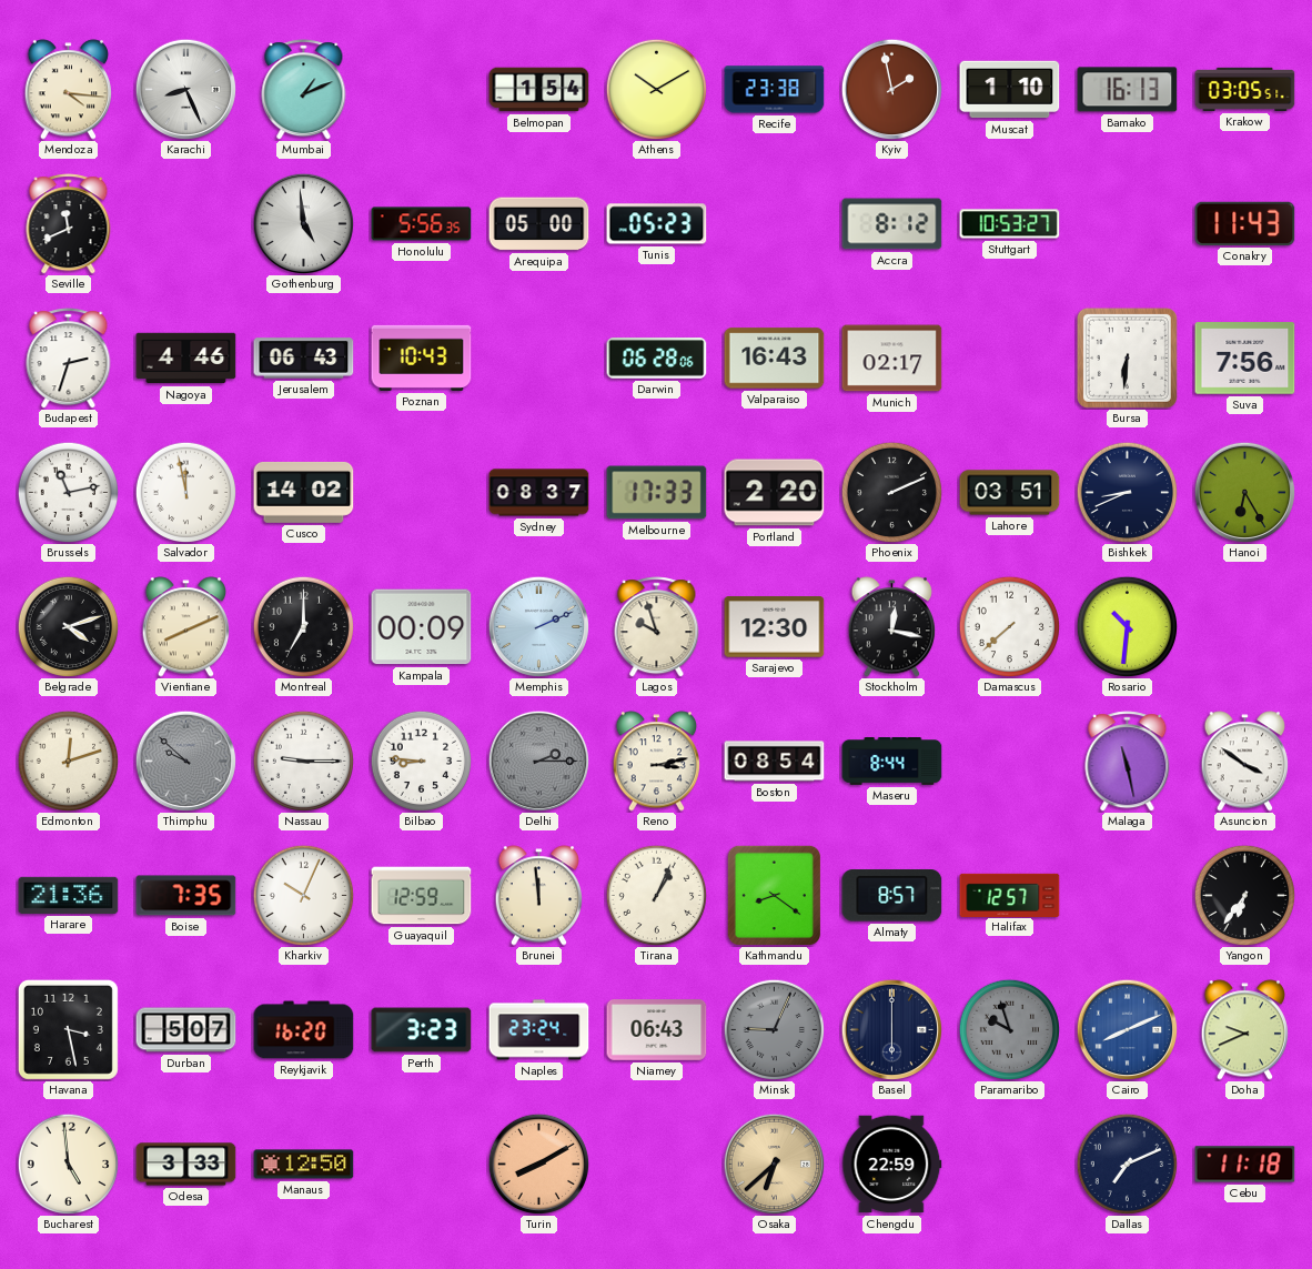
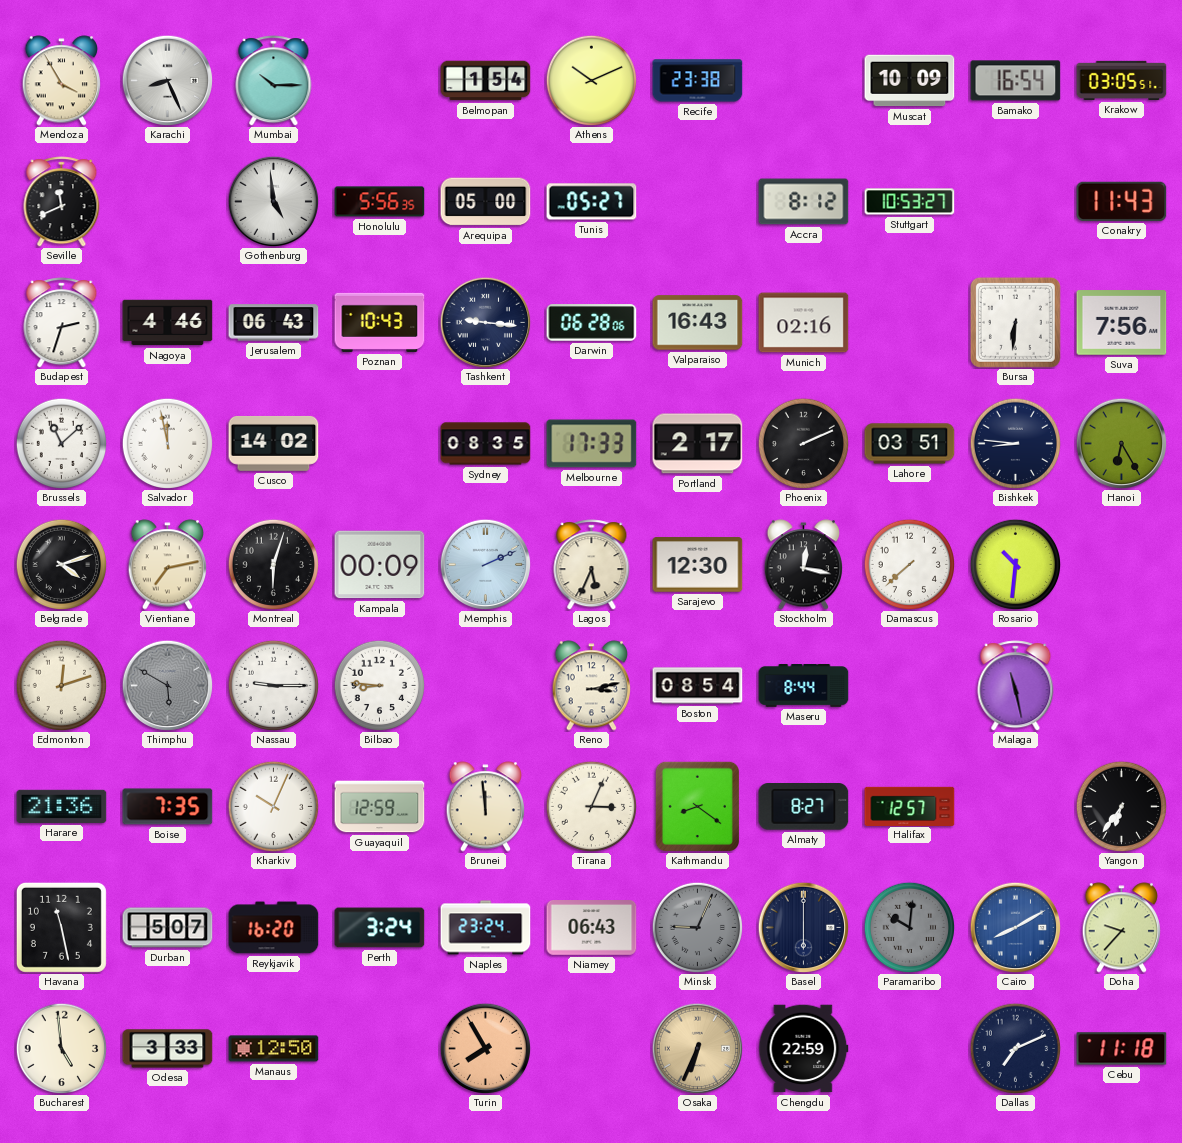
Mendoza: 4:16 -> 3:55
Mumbai: 1:11 -> 10:15
Athens: 10:10 -> 10:11
Kyiv: 1:58 -> none
Muscat: 1:10 -> 10:09
Bamako: 16:13 -> 16:54
Tunis: 05:23 -> 05:27
Tashkent: none -> 9:16
Munich: 02:17 -> 02:16
Brussels: 11:13 -> 11:08
Sydney: 08:37 -> 08:35
Portland: 2:20 -> 2:17
Bishkek: 8:41 -> 8:46
Vientiane: 8:11 -> 7:13
Montreal: 7:00 -> 6:03
Lagos: 9:57 -> 5:34
Thimphu: 9:52 -> 5:50
Delhi: 2:15 -> none
Asuncion: 3:51 -> none
Tirana: 1:04 -> 3:04
Almaty: 8:57 -> 8:27
Havana: 3:28 -> 11:28
Perth: 3:23 -> 3:24
Paramaribo: 9:57 -> 10:01
Cairo: 8:11 -> 8:10
Doha: 9:41 -> 9:37
Turin: 8:10 -> 7:55
Osaka: 6:38 -> 6:34
